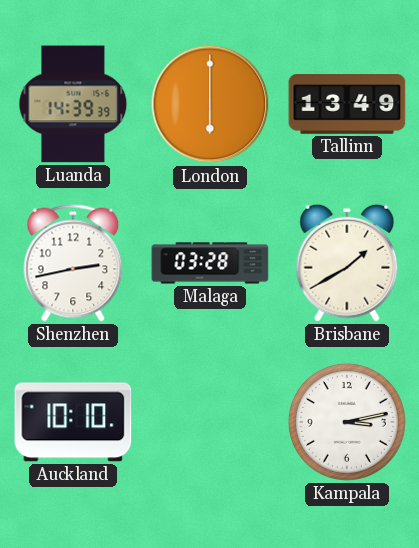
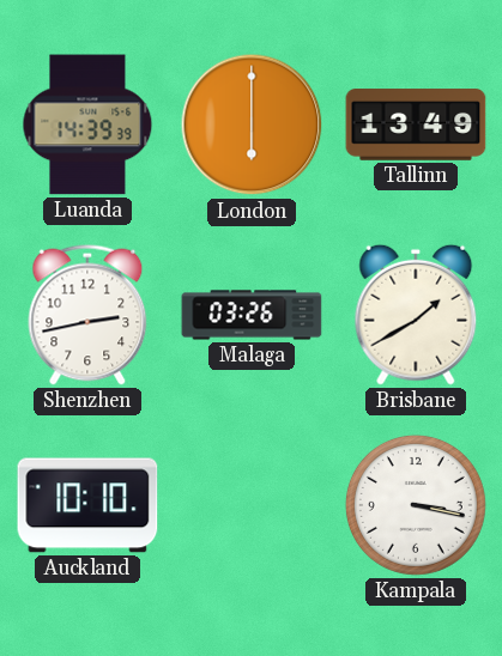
Malaga: 03:28 -> 03:26
Kampala: 3:13 -> 3:17
